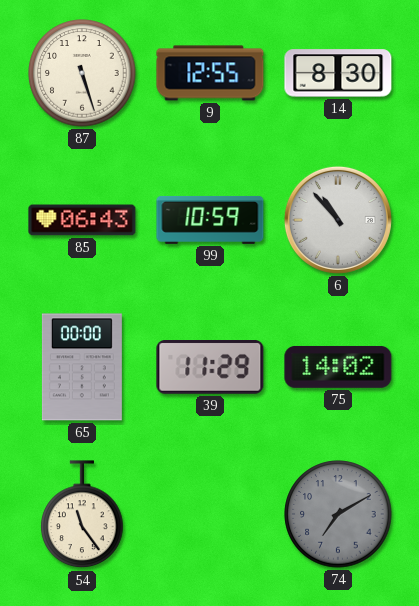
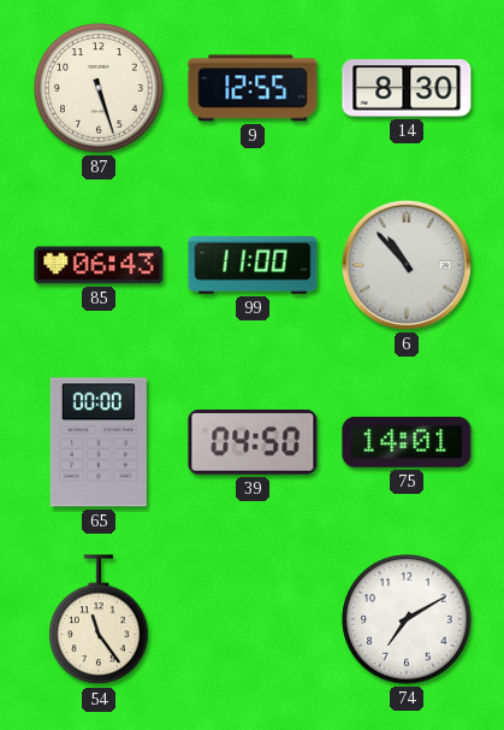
99: 10:59 -> 11:00
39: 11:29 -> 04:50
75: 14:02 -> 14:01
74 dial: grey -> white
